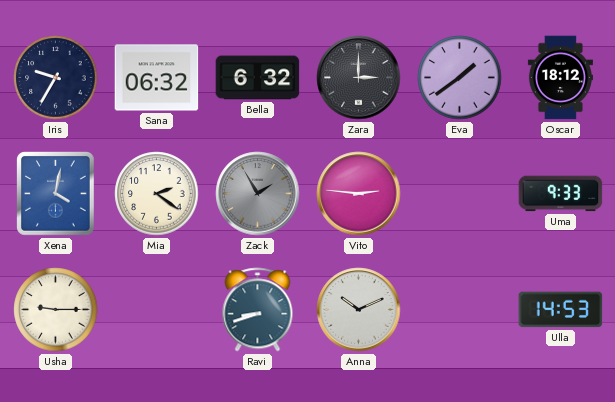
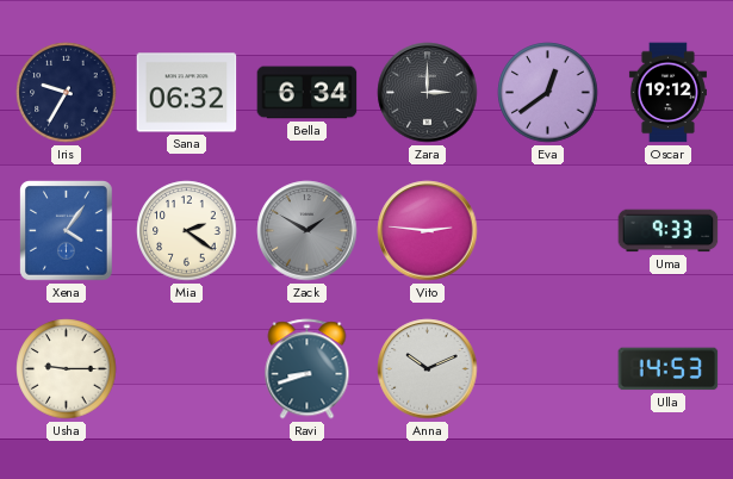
Bella: 6:32 -> 6:34
Eva: 1:39 -> 12:39
Oscar: 18:12 -> 19:12
Xena: 4:02 -> 4:06
Zack: 1:55 -> 1:50
